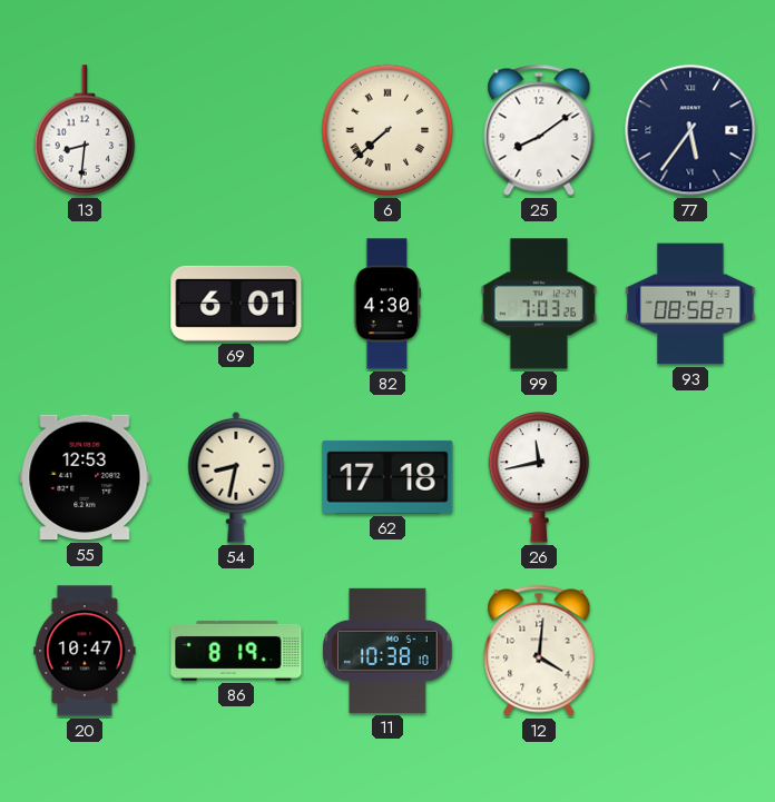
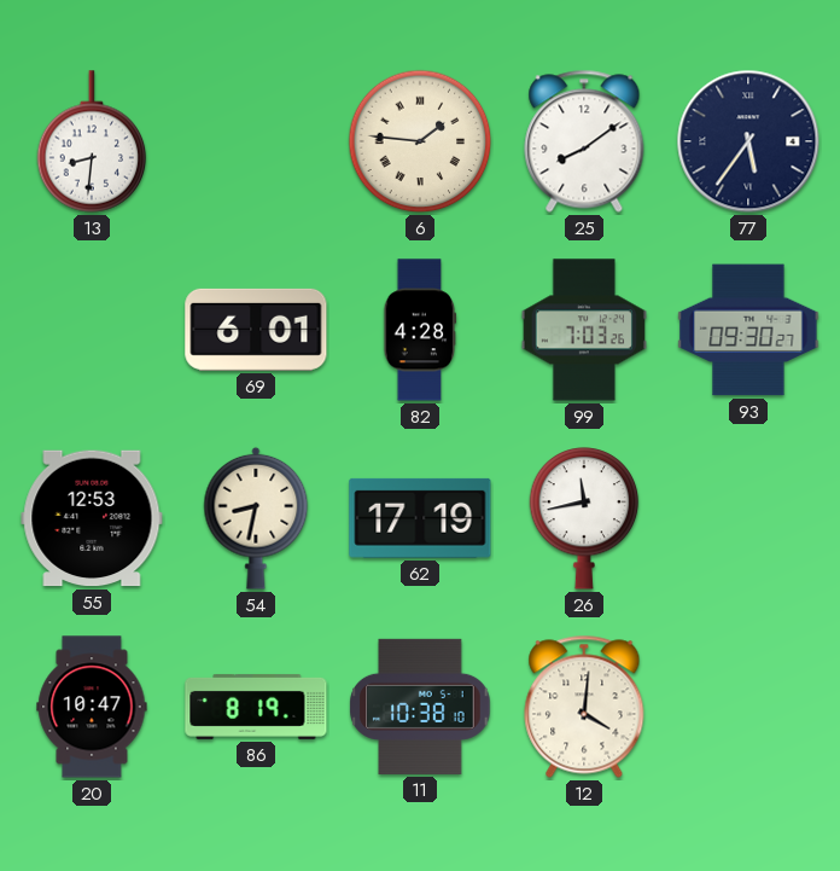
6: 7:38 -> 1:46
82: 4:30 -> 4:28
93: 08:58 -> 09:30
62: 17:18 -> 17:19
